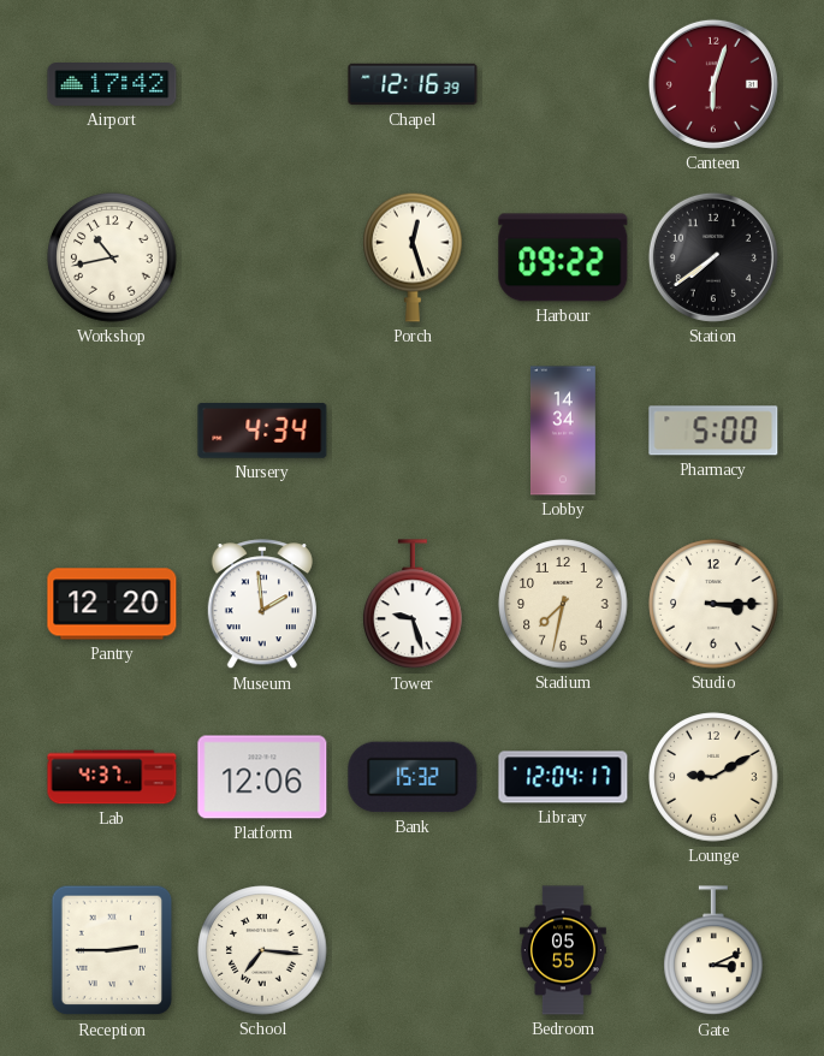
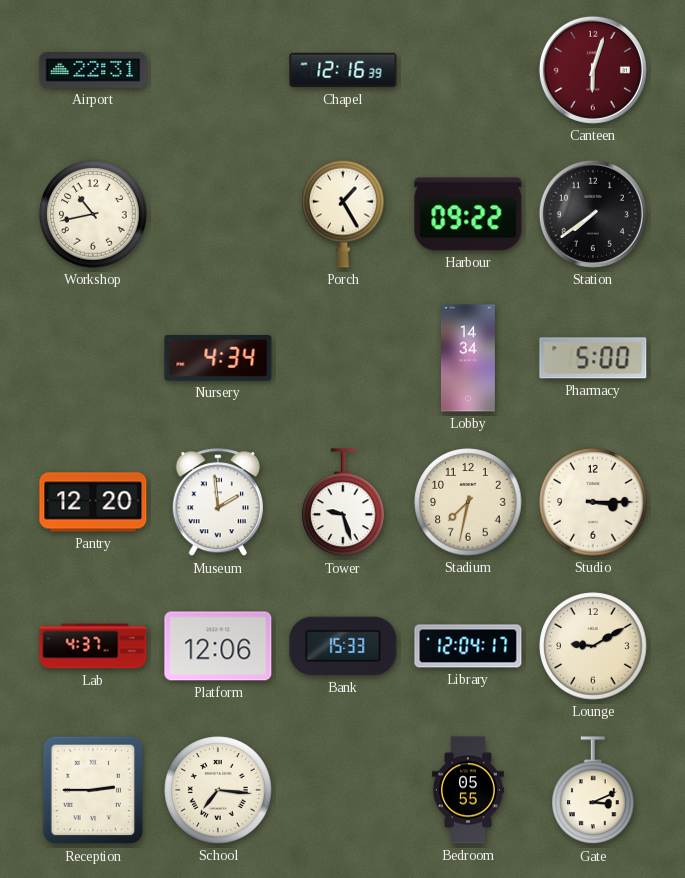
Airport: 17:42 -> 22:31
Porch: 12:27 -> 1:25
Bank: 15:32 -> 15:33
